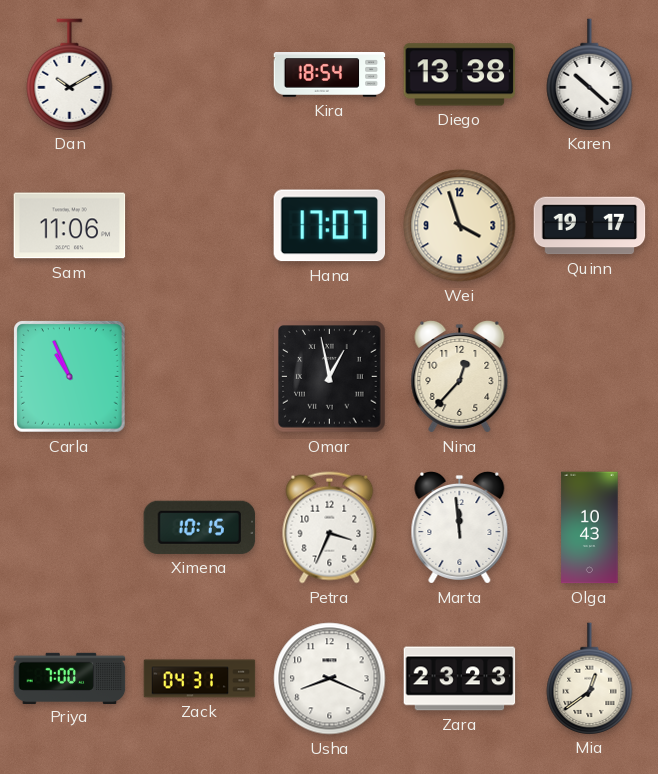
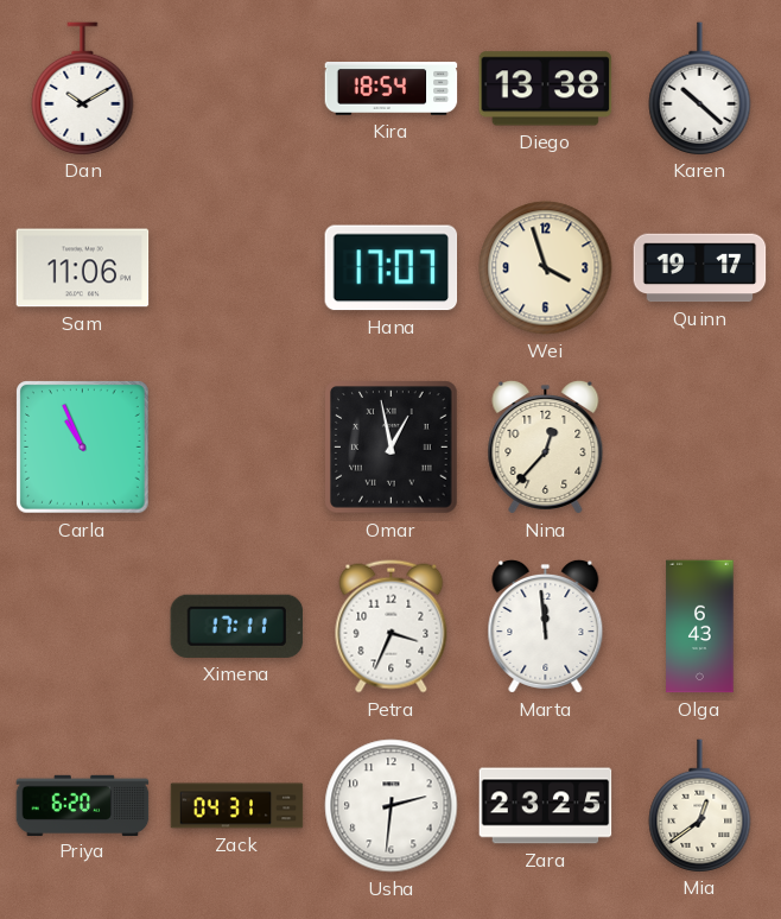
Ximena: 10:15 -> 17:11
Olga: 10:43 -> 6:43
Priya: 7:00 -> 6:20
Usha: 8:19 -> 2:31
Zara: 23:23 -> 23:25
